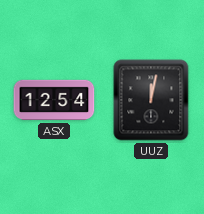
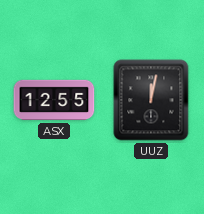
ASX: 12:54 -> 12:55
